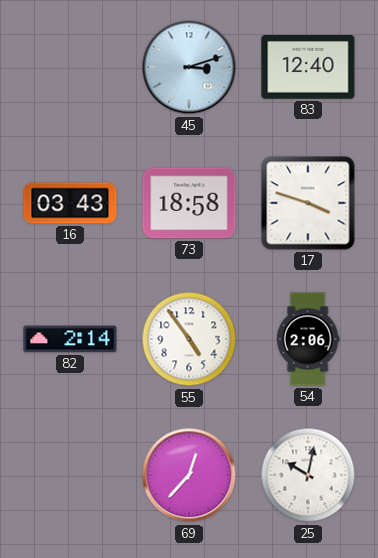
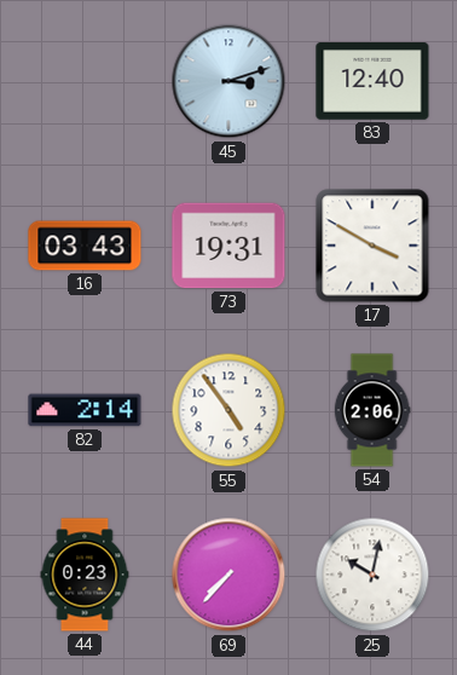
73: 18:58 -> 19:31
17: 3:48 -> 3:50
44: none -> 0:23
69: 12:37 -> 7:37
